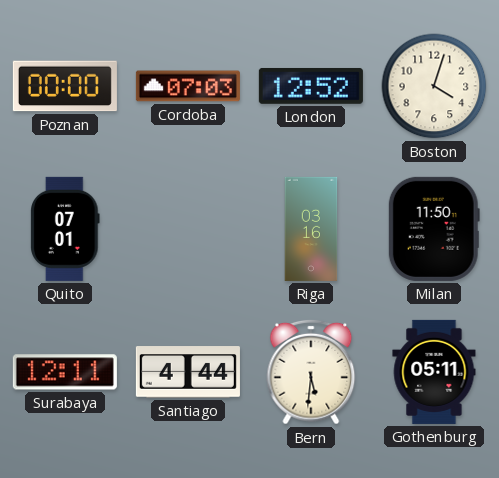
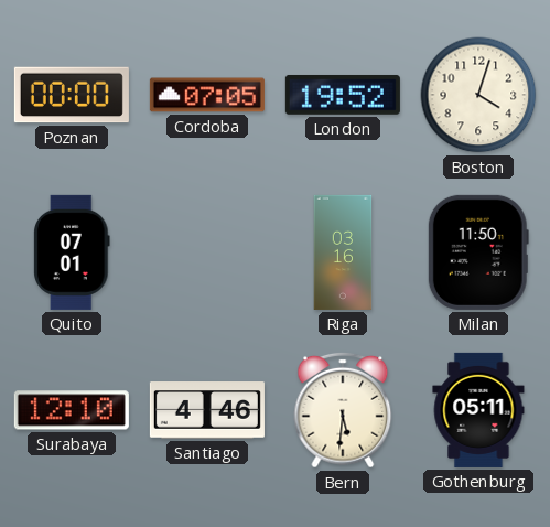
Cordoba: 07:03 -> 07:05
London: 12:52 -> 19:52
Surabaya: 12:11 -> 12:10
Santiago: 4:44 -> 4:46
